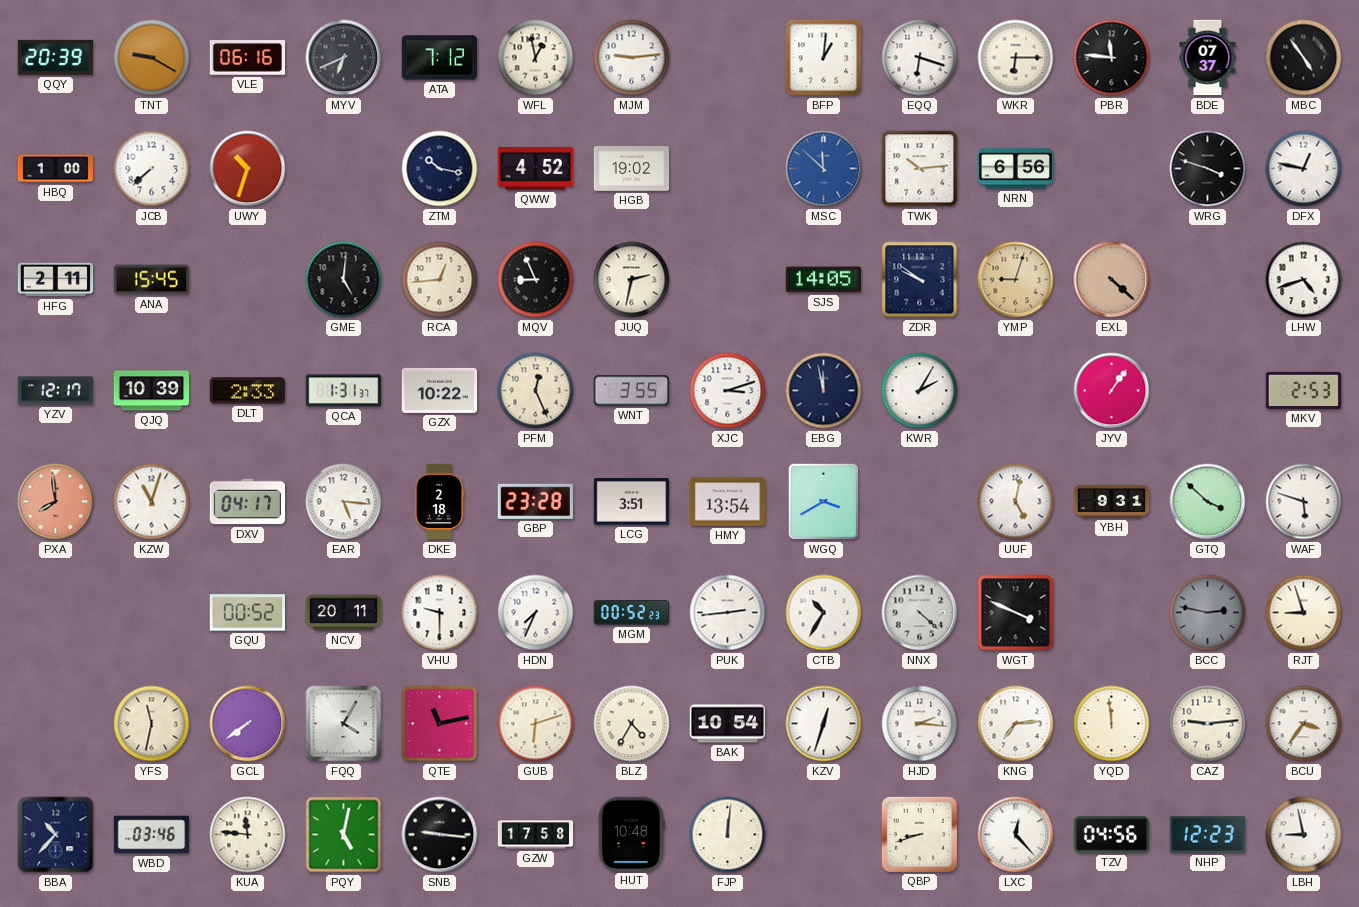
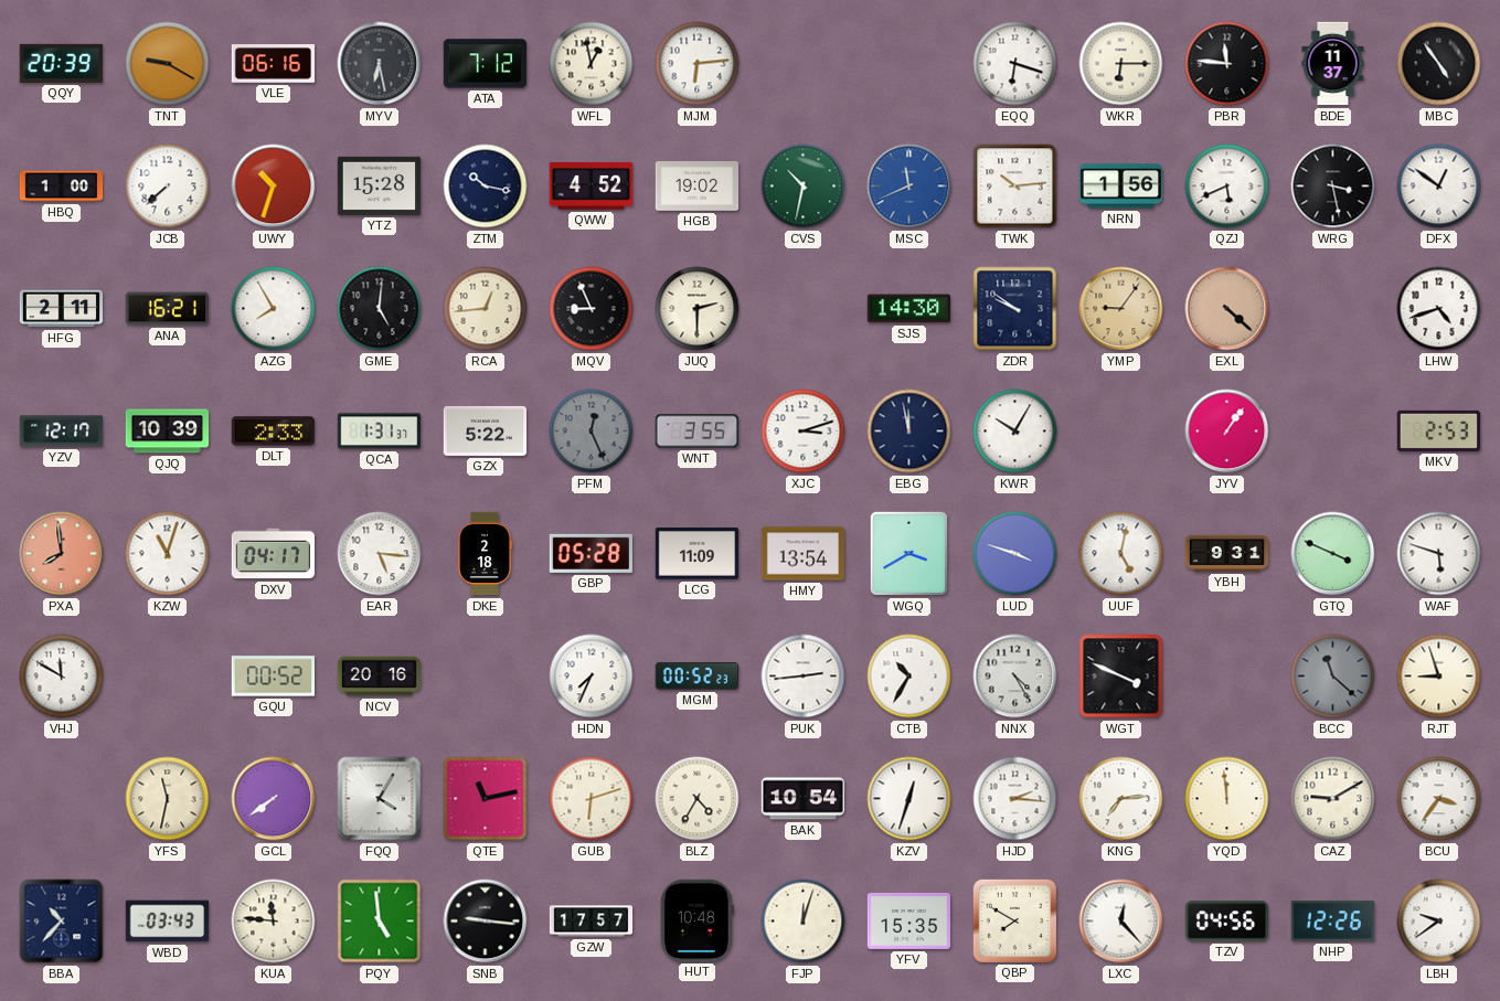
MYV: 6:41 -> 6:28
MJM: 9:14 -> 6:14
BFP: 1:01 -> none
BDE: 07:37 -> 11:37
YTZ: none -> 15:28
CVS: none -> 10:32
MSC: 11:52 -> 11:41
NRN: 6:56 -> 1:56
QZJ: none -> 5:41
WRG: 3:48 -> 3:28
DFX: 12:47 -> 12:51
ANA: 15:45 -> 16:21
AZG: none -> 7:55
JUQ: 2:32 -> 2:30
SJS: 14:05 -> 14:30
YMP: 9:03 -> 9:06
GZX: 10:22 -> 5:22
PFM dial: cream -> grey
KWR: 2:05 -> 10:05
GBP: 23:28 -> 05:28
LCG: 3:51 -> 11:09
LUD: none -> 3:48
GTQ: 3:52 -> 3:49
VHJ: none -> 11:50
NCV: 20:11 -> 20:16
VHU: 9:30 -> none
NNX: 4:22 -> 4:25
BCC: 2:47 -> 11:22
CAZ: 9:14 -> 9:10
WBD: 03:46 -> 03:43
PQY: 5:02 -> 4:59
GZW: 17:58 -> 17:57
FJP: 12:01 -> 12:03
YFV: none -> 15:35
QBP: 8:42 -> 7:50
NHP: 12:23 -> 12:26
LBH: 8:58 -> 9:39
